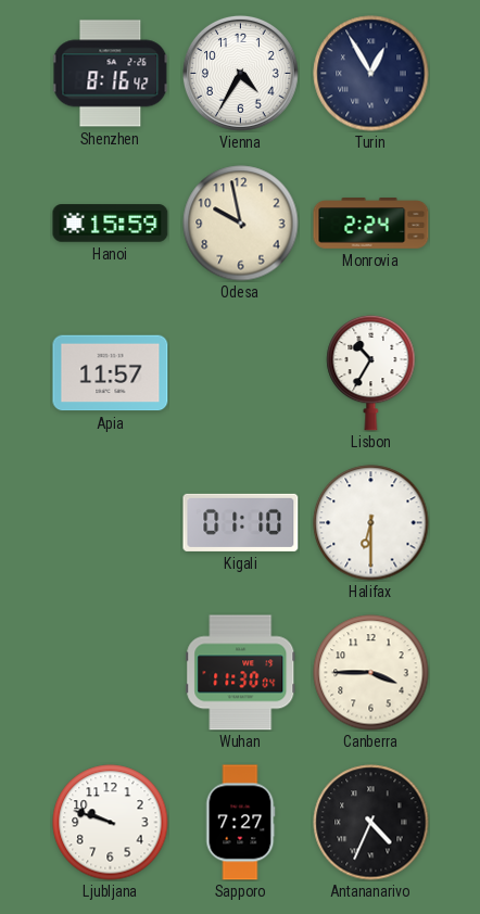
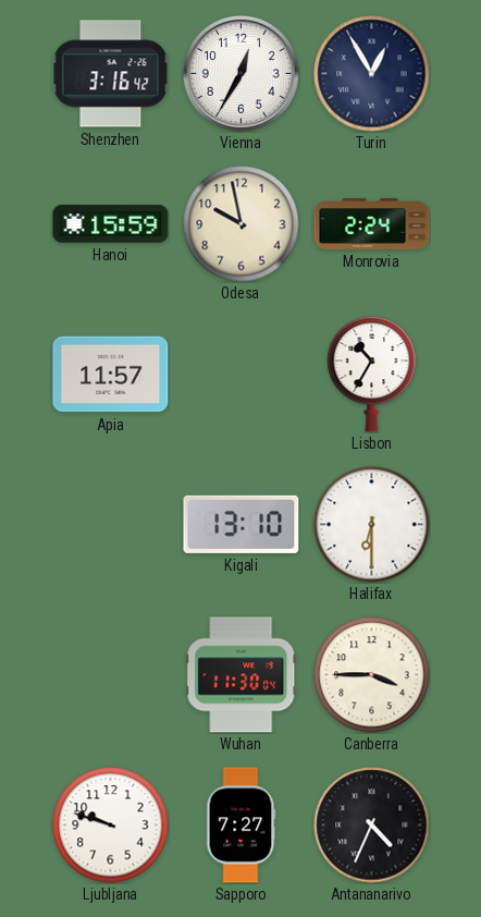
Shenzhen: 8:16 -> 3:16
Vienna: 4:35 -> 12:35
Kigali: 01:10 -> 13:10
